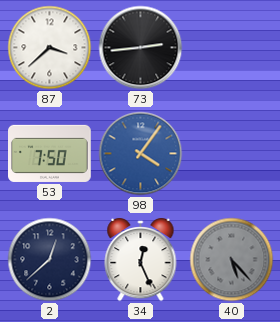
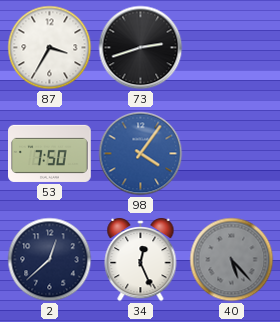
87: 3:38 -> 3:35
73: 2:44 -> 2:42
